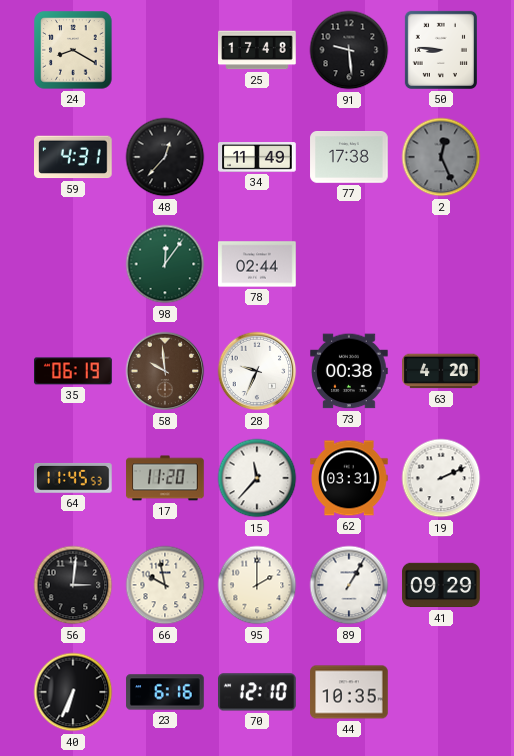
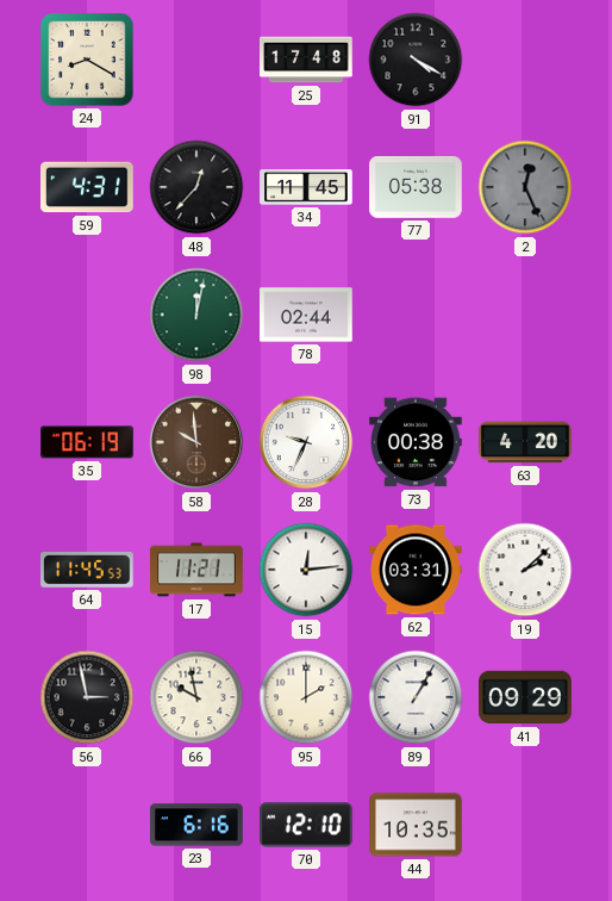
91: 9:29 -> 4:20
50: 8:46 -> none
34: 11:49 -> 11:45
77: 17:38 -> 05:38
98: 12:06 -> 12:02
17: 11:20 -> 11:21
15: 11:37 -> 12:14
19: 2:11 -> 2:08
56: 3:01 -> 2:58
40: 6:34 -> none
